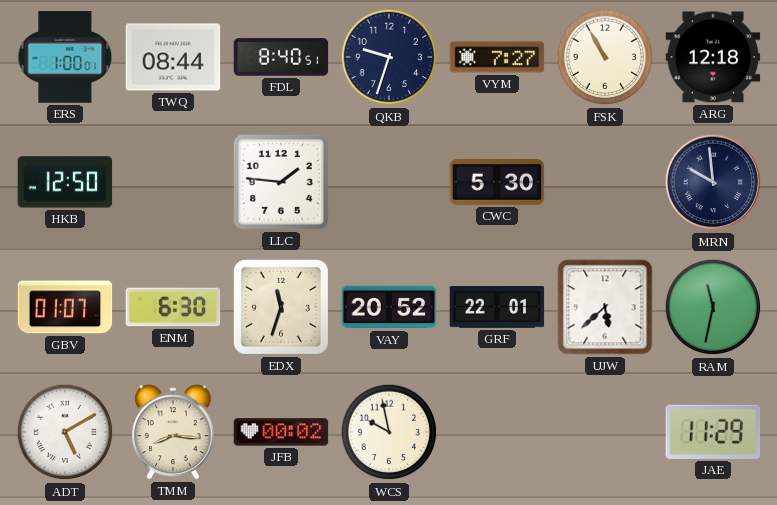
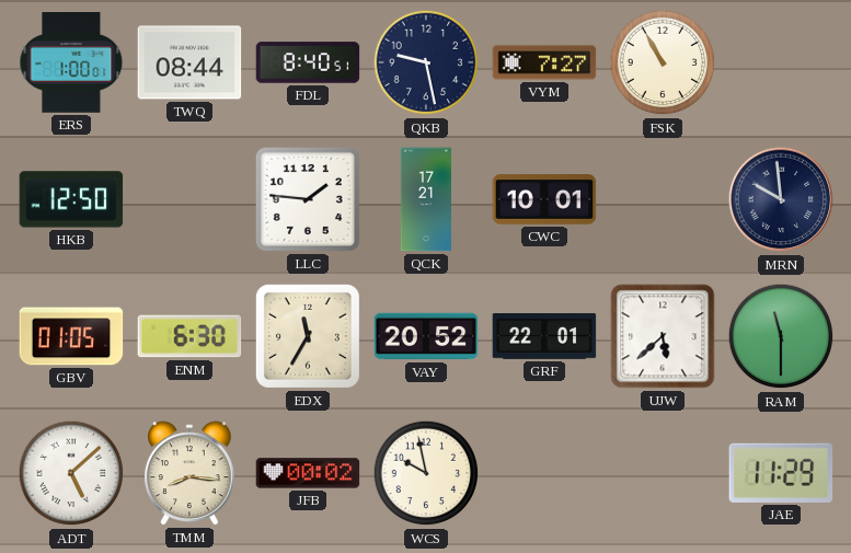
QKB: 9:33 -> 9:28
ARG: 12:18 -> none
QCK: none -> 17:21
CWC: 5:30 -> 10:01
GBV: 01:07 -> 01:05
EDX: 11:33 -> 11:35
RAM: 11:32 -> 11:30
ADT: 5:10 -> 5:08
